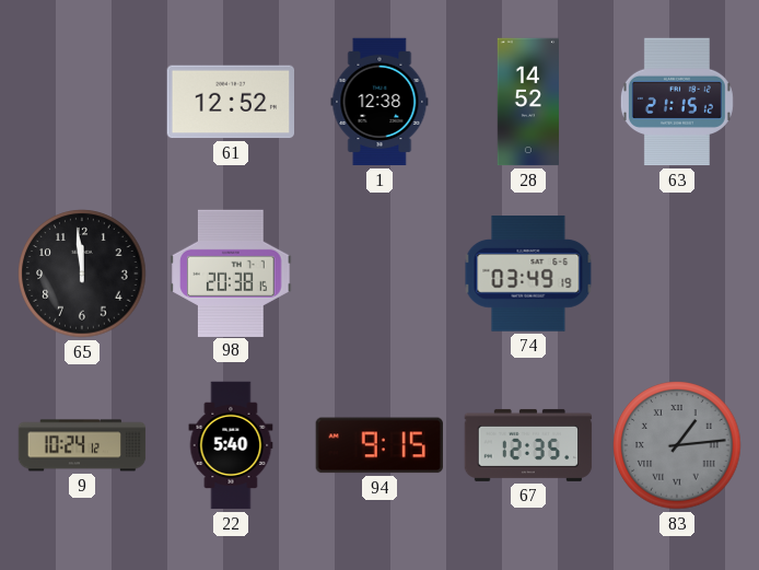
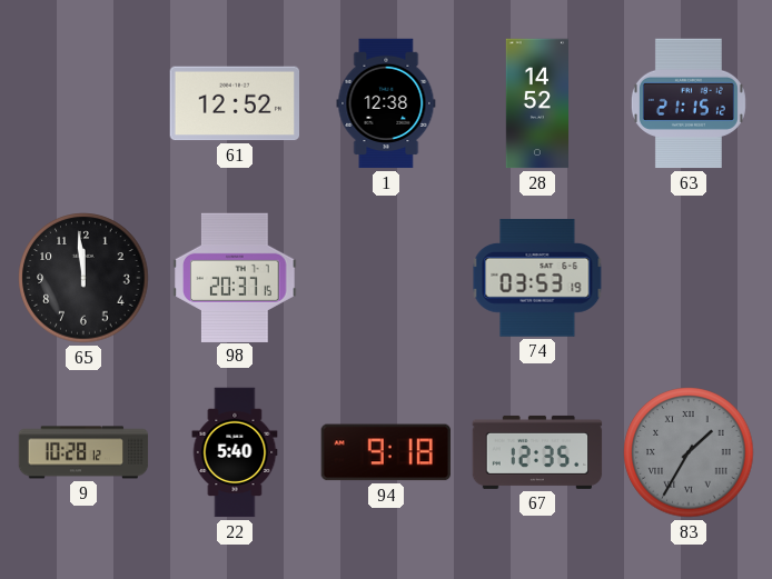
98: 20:38 -> 20:37
74: 03:49 -> 03:53
9: 10:24 -> 10:28
94: 9:15 -> 9:18
83: 1:14 -> 1:35
